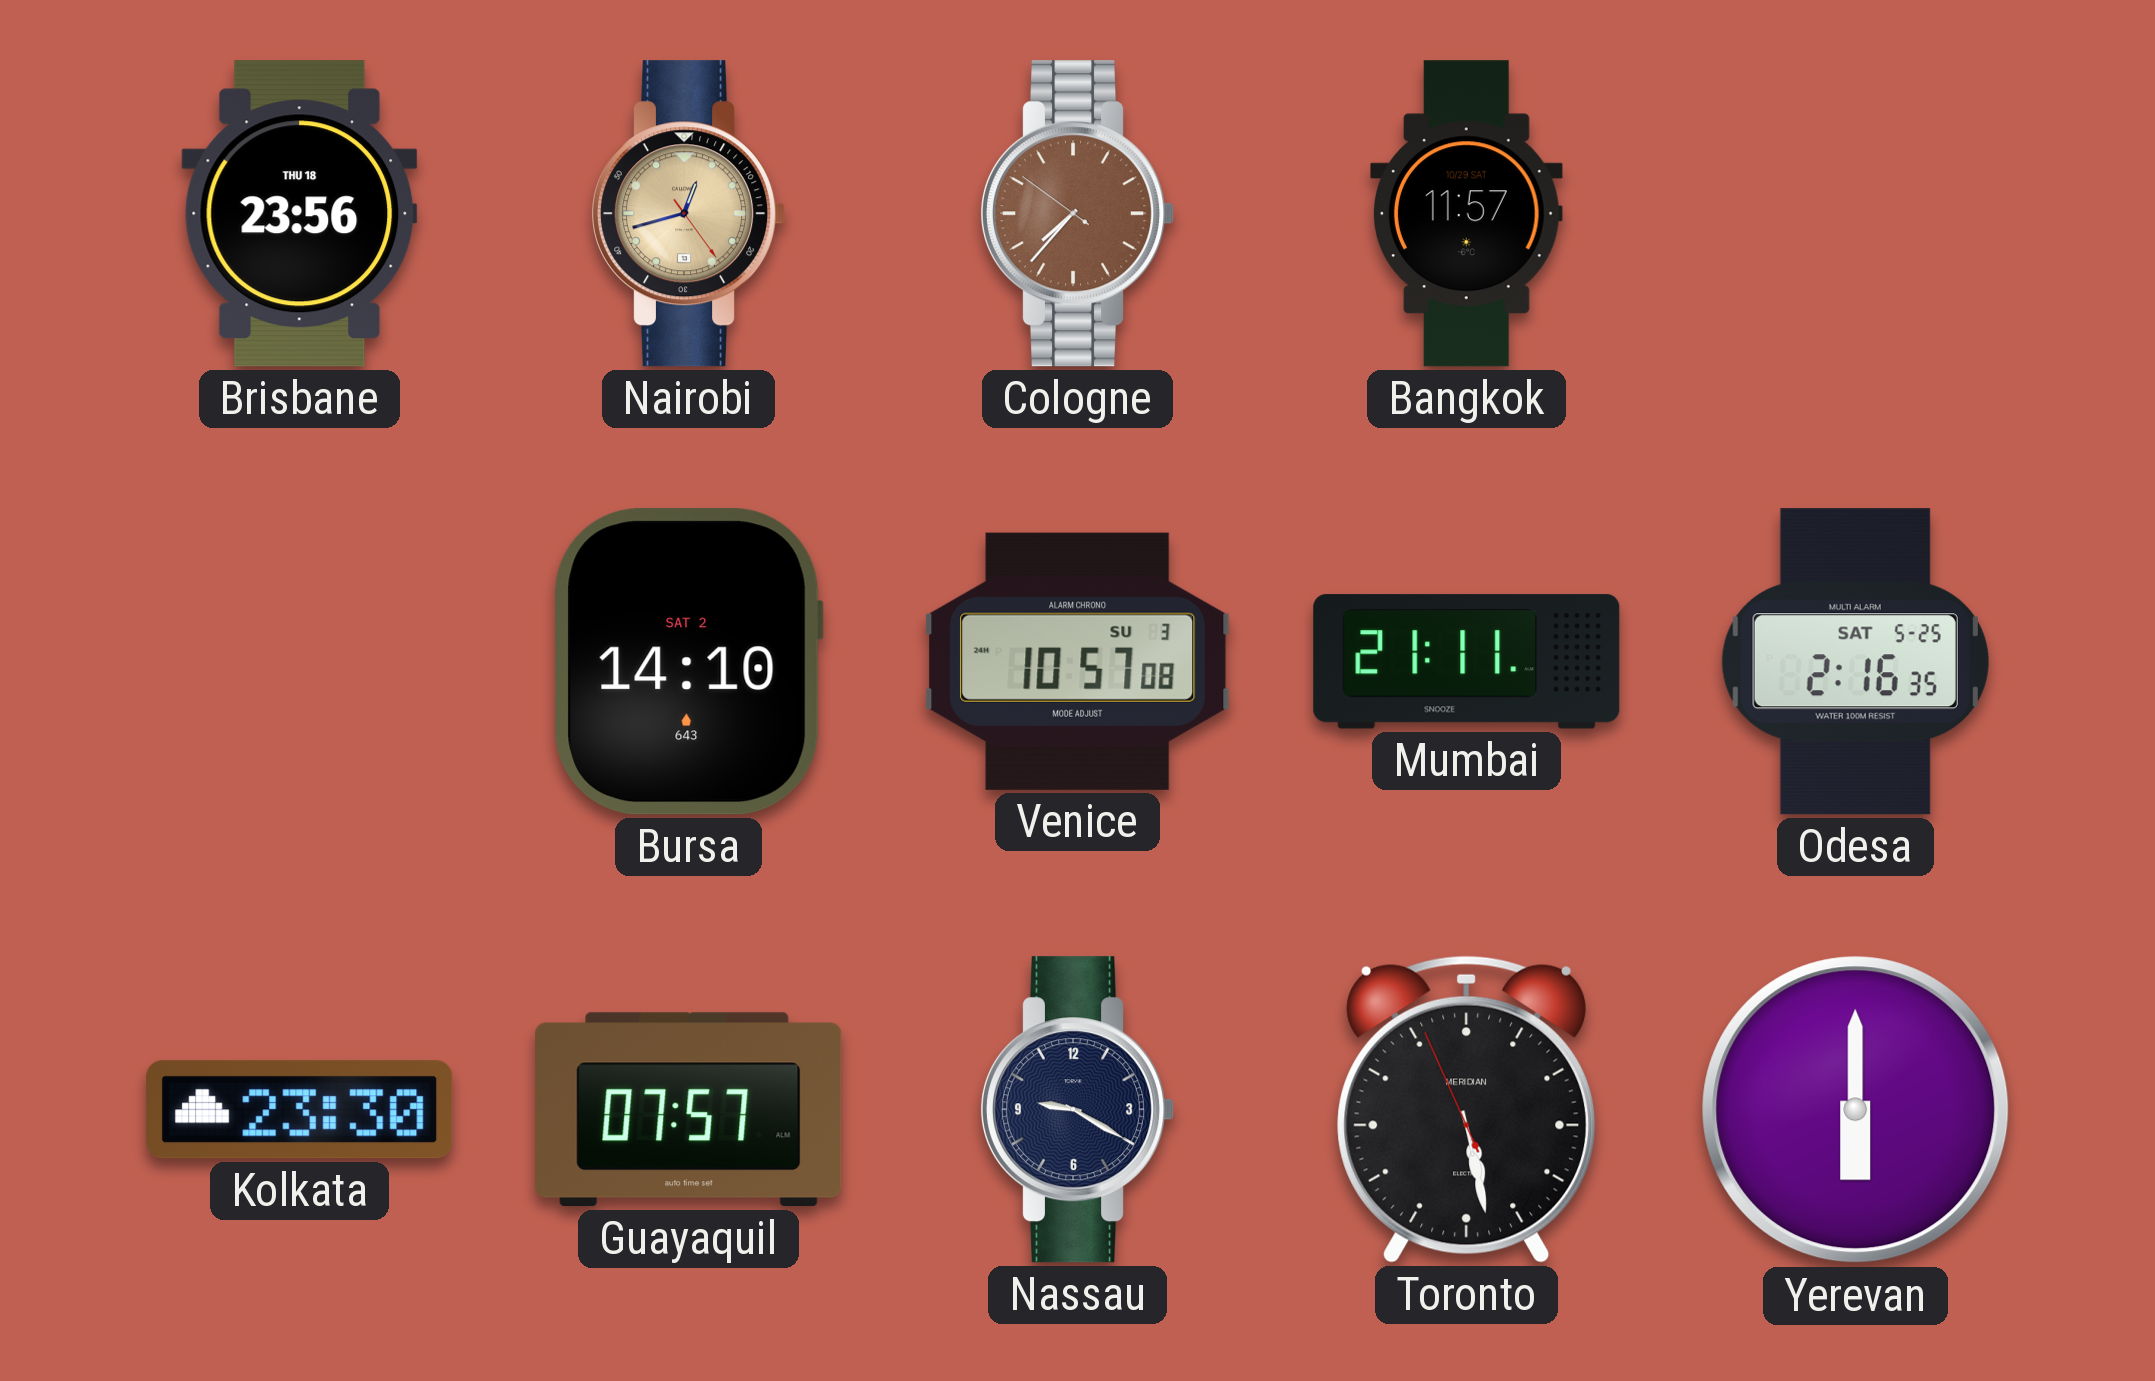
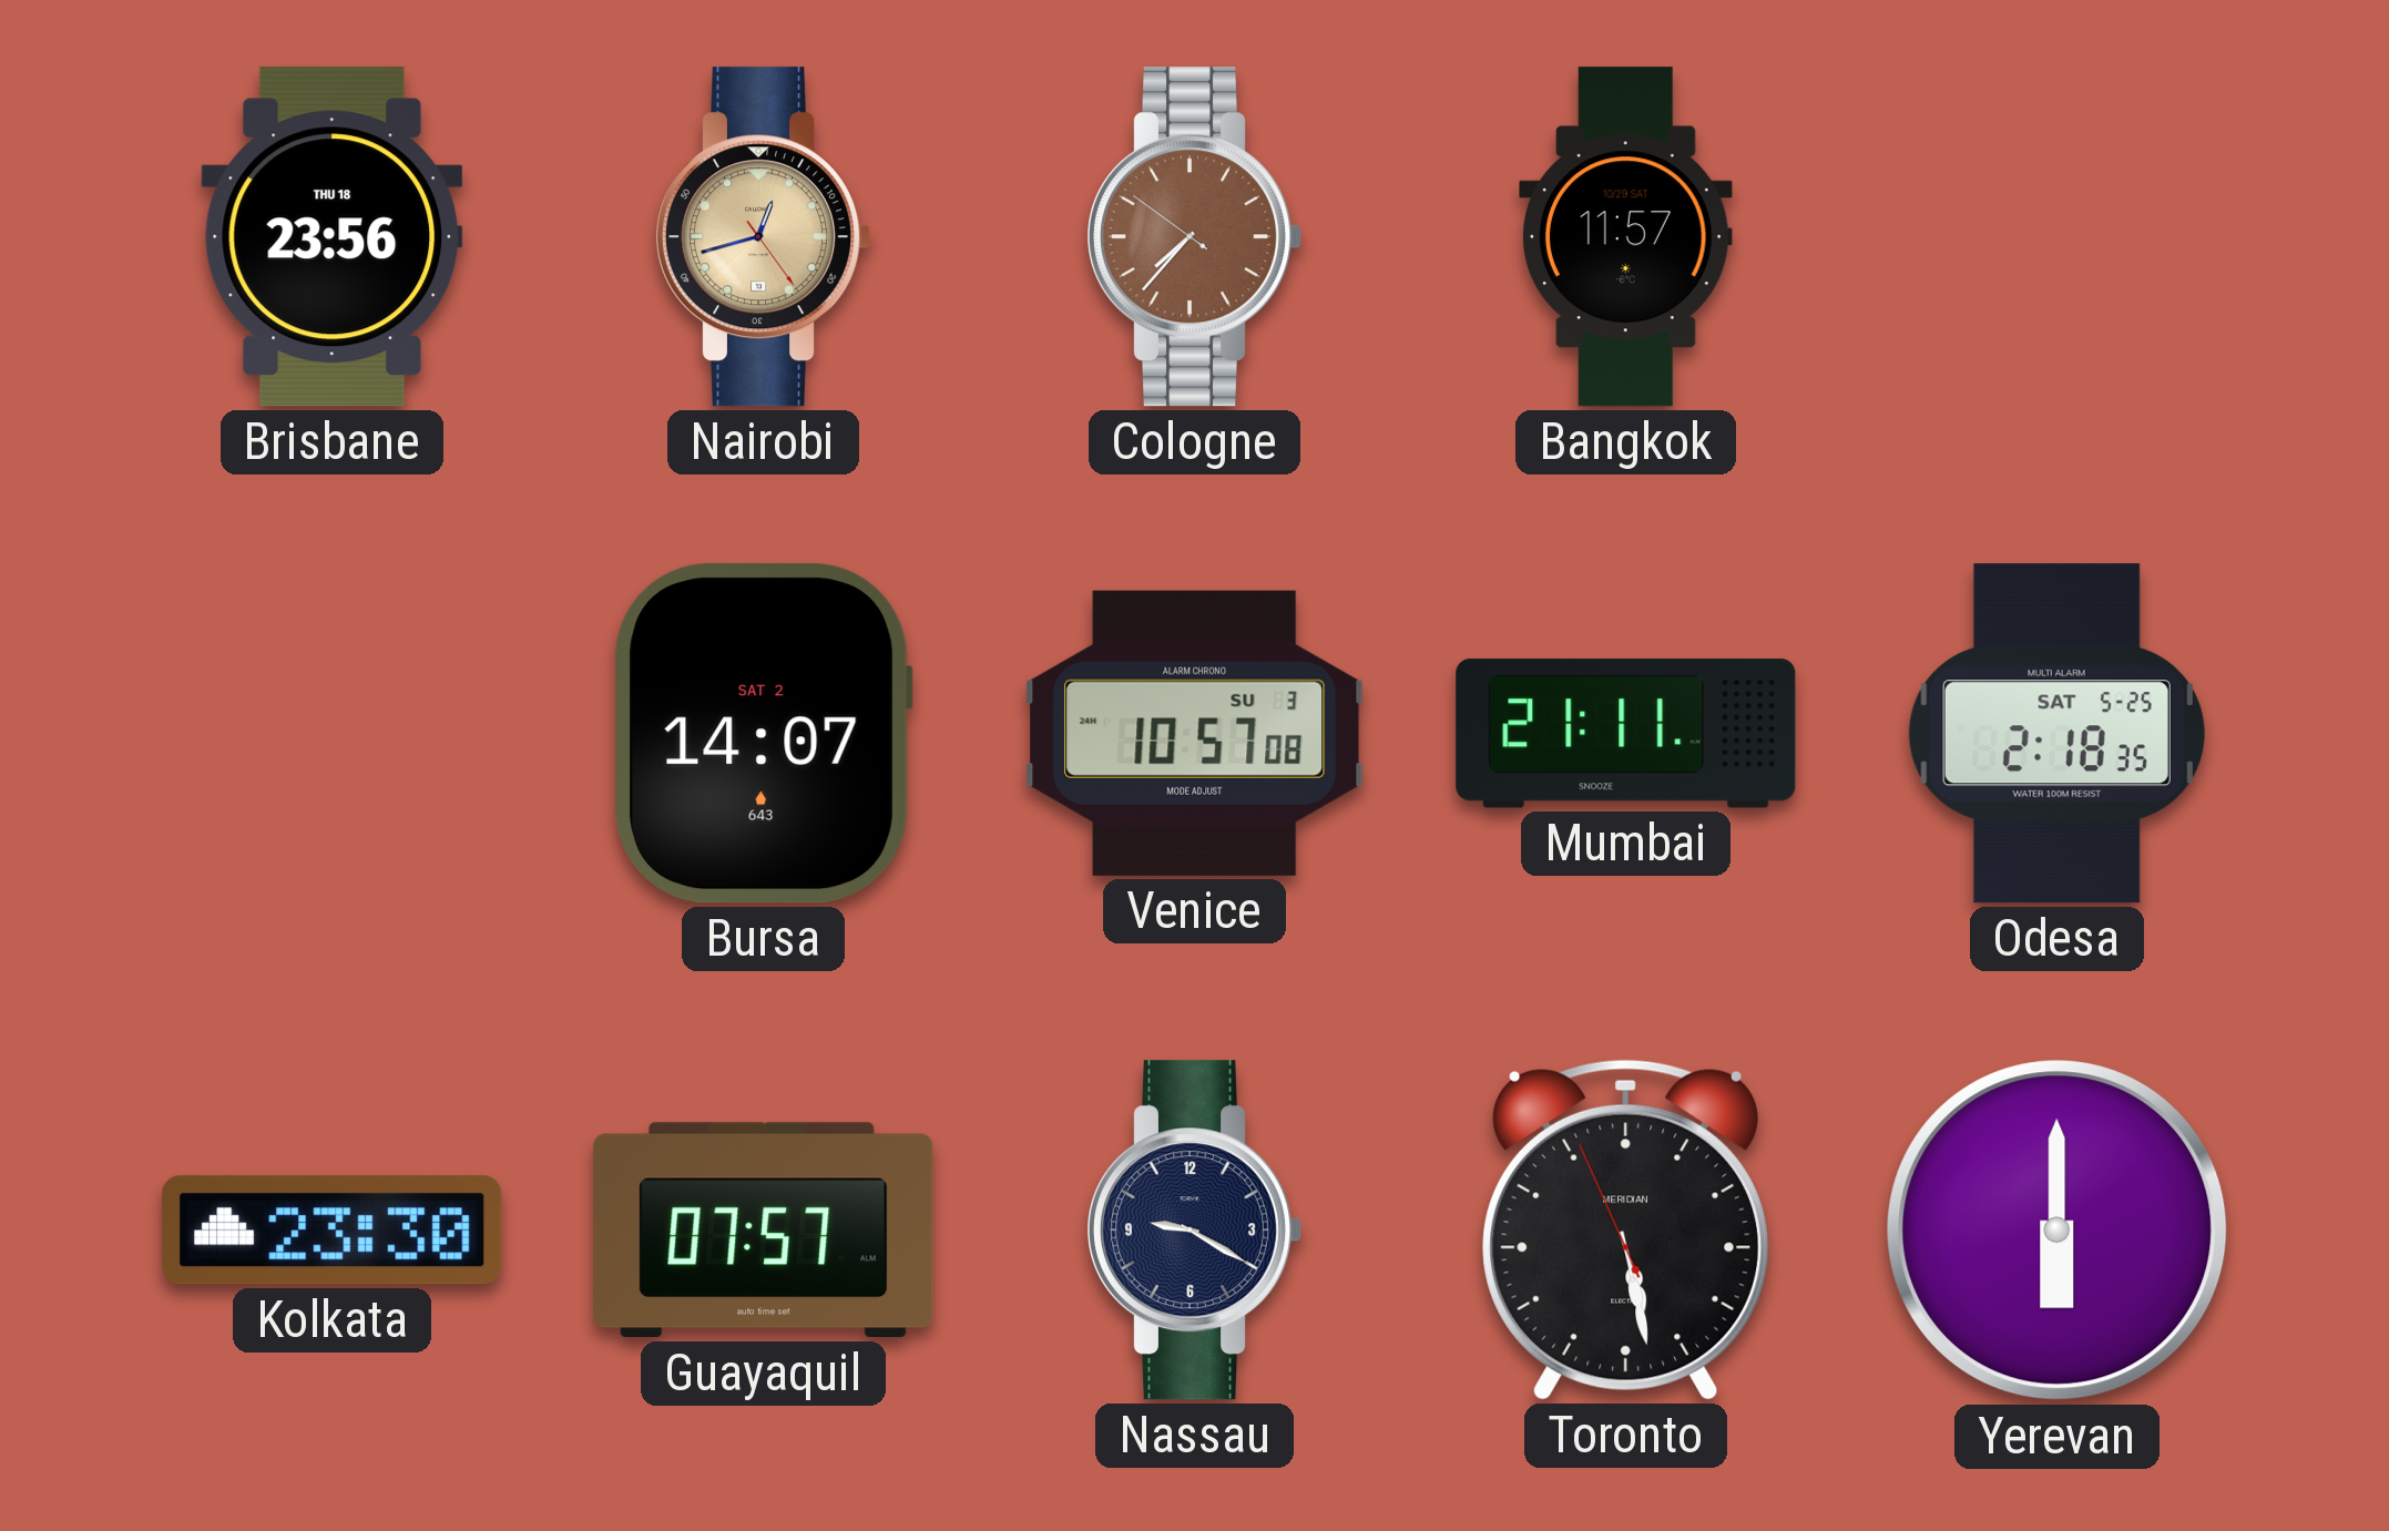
Bursa: 14:10 -> 14:07
Odesa: 2:16 -> 2:18
